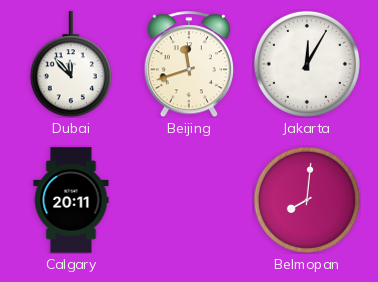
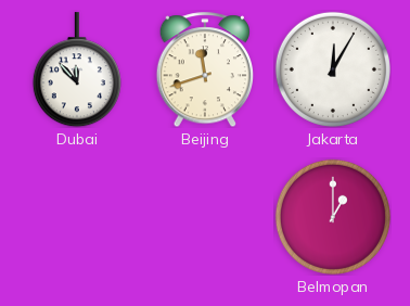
Calgary: 20:11 -> none
Belmopan: 8:01 -> 1:00
